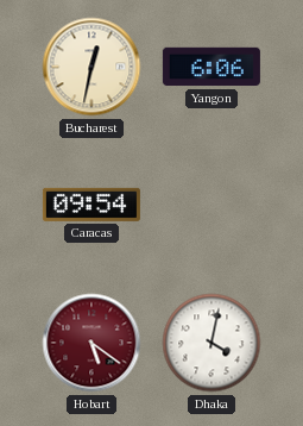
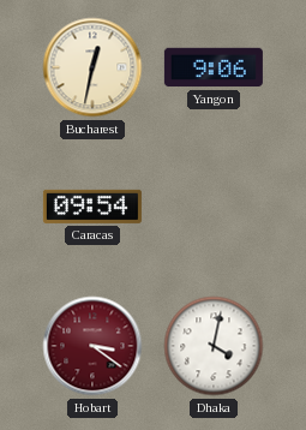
Yangon: 6:06 -> 9:06
Hobart: 5:21 -> 3:21
